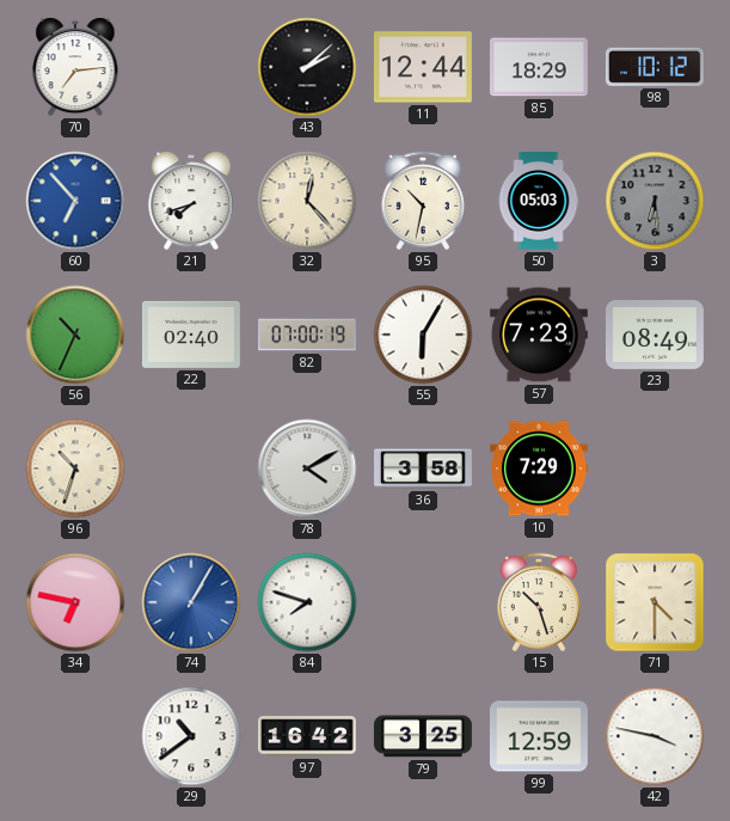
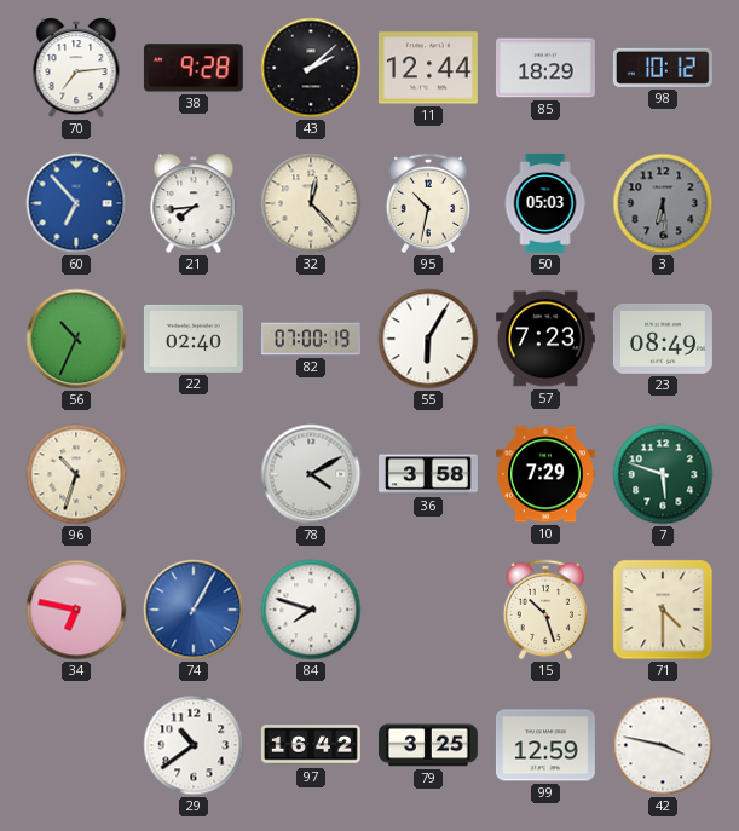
38: none -> 9:28
21: 7:42 -> 7:44
7: none -> 5:48
